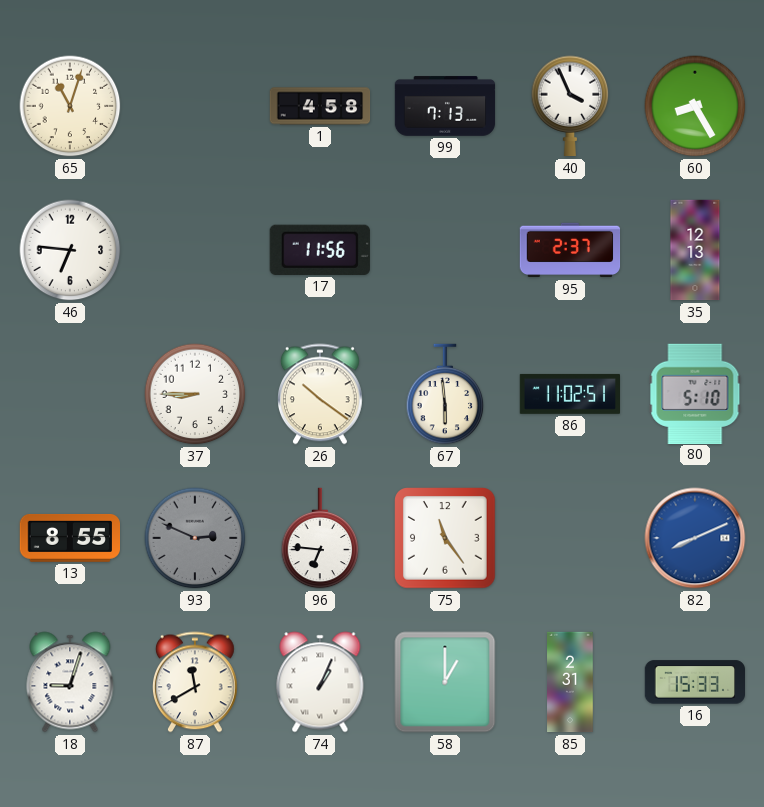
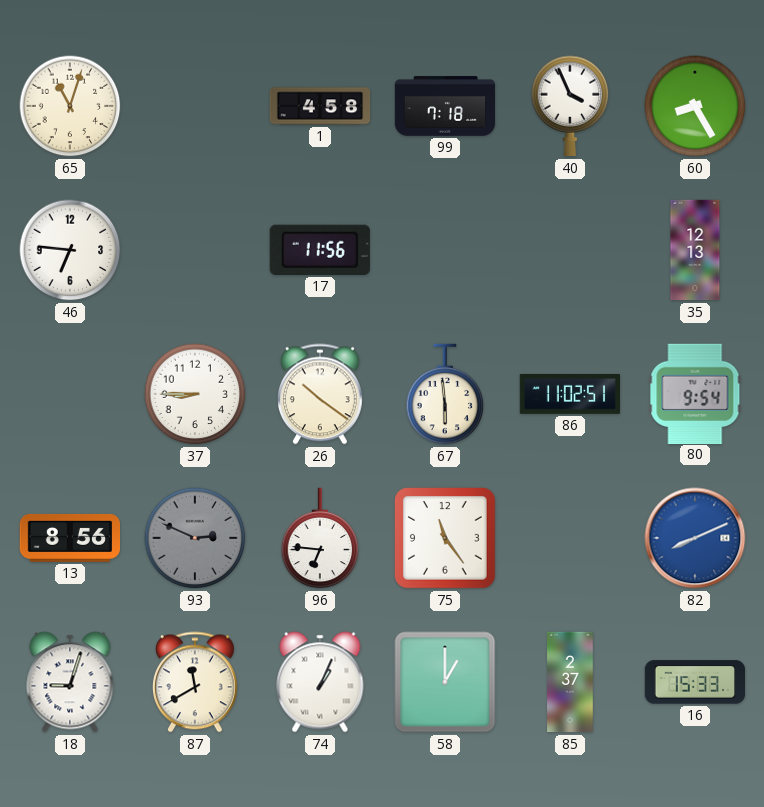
99: 7:13 -> 7:18
95: 2:37 -> none
80: 5:10 -> 9:54
13: 8:55 -> 8:56
85: 2:31 -> 2:37
